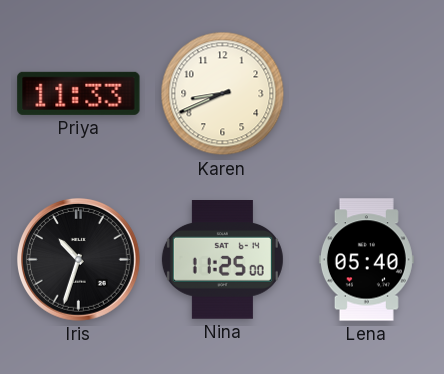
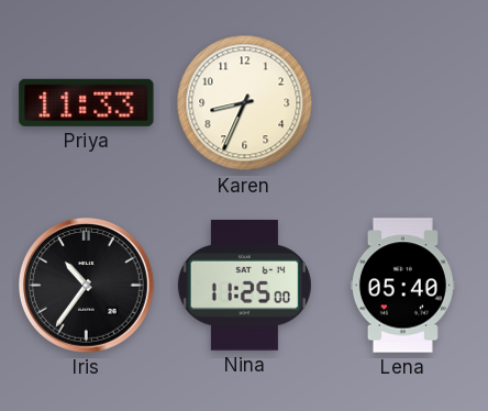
Karen: 8:41 -> 8:34
Iris: 10:33 -> 10:36
